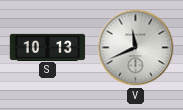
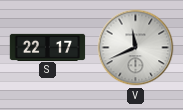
S: 10:13 -> 22:17
